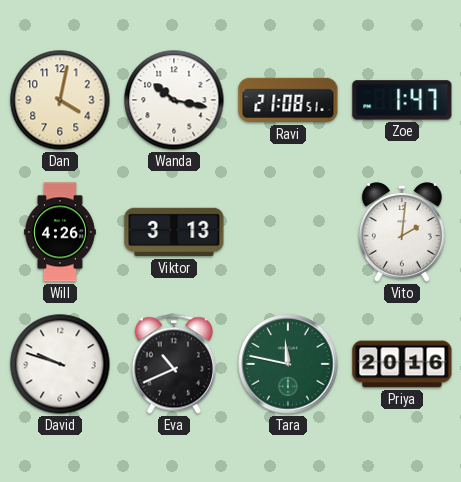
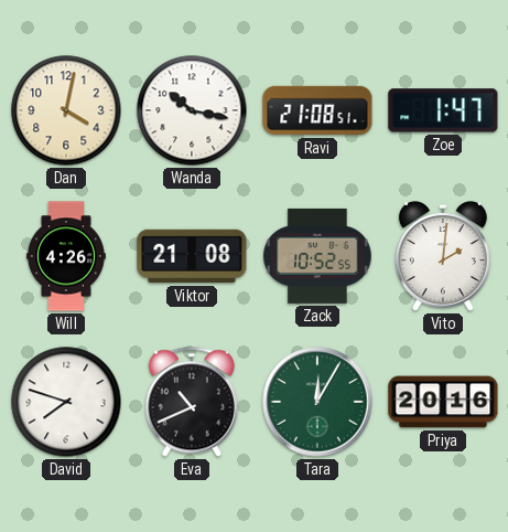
Viktor: 3:13 -> 21:08
Zack: none -> 10:52
David: 9:48 -> 7:48
Tara: 11:47 -> 12:05
